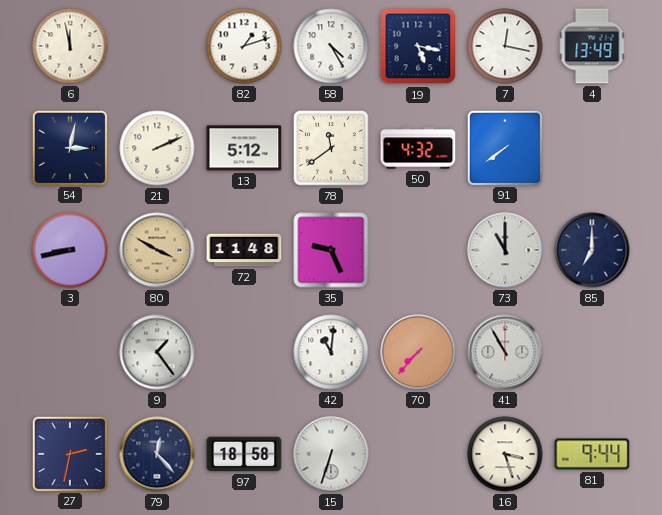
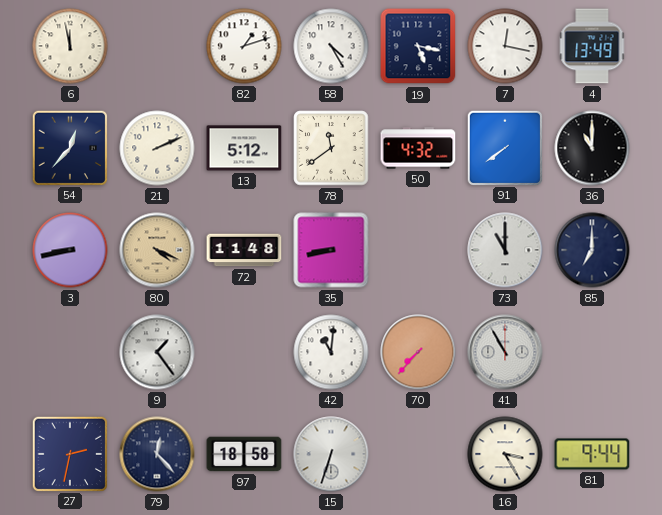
54: 3:02 -> 12:37
36: none -> 11:00
80: 3:50 -> 4:19
35: 9:26 -> 8:43
16: 3:27 -> 3:25
